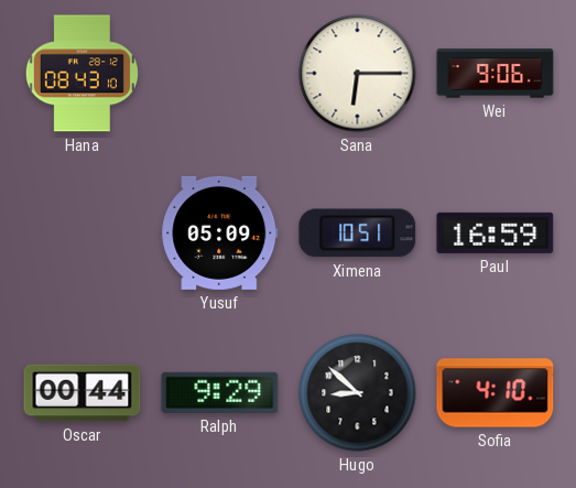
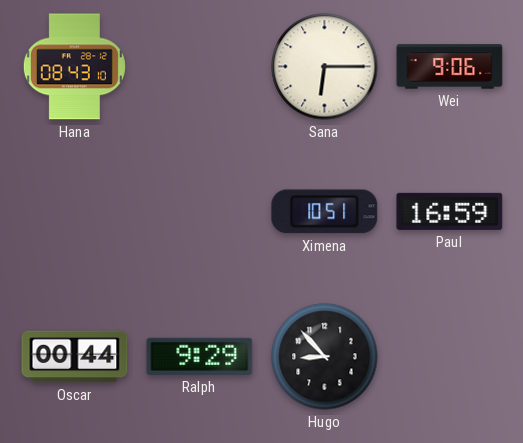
Yusuf: 05:09 -> none
Hugo: 8:52 -> 8:53
Sofia: 4:10 -> none
